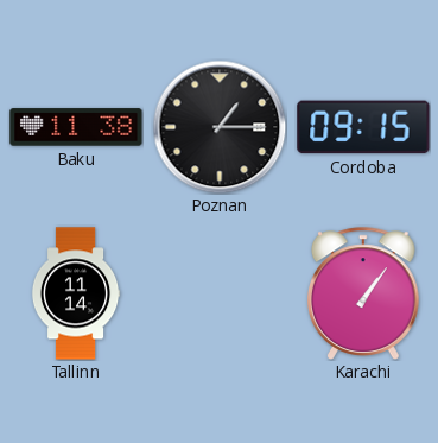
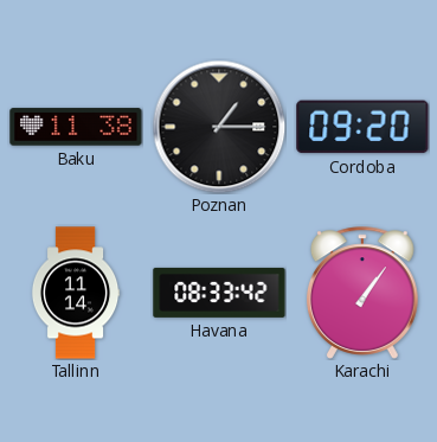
Cordoba: 09:15 -> 09:20
Havana: none -> 08:33
